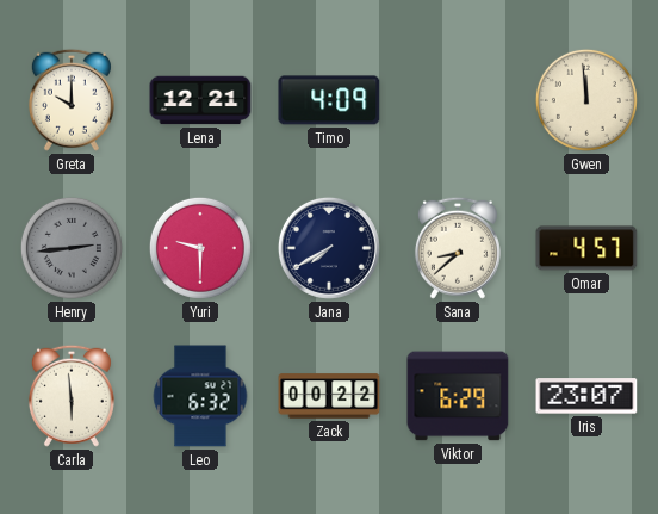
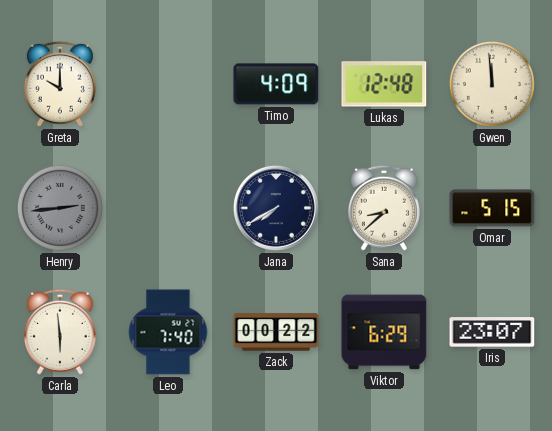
Lena: 12:21 -> none
Lukas: none -> 12:48
Yuri: 9:30 -> none
Omar: 4:57 -> 5:15
Leo: 6:32 -> 7:40
